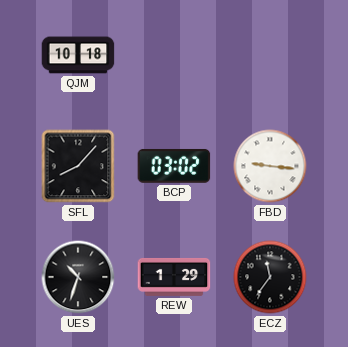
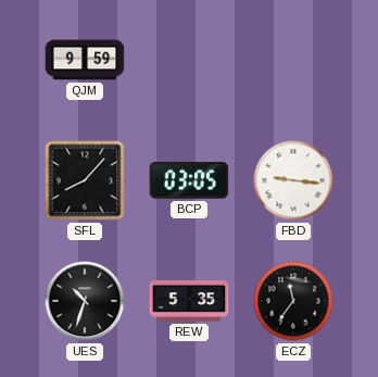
QJM: 10:18 -> 9:59
BCP: 03:02 -> 03:05
REW: 1:29 -> 5:35
